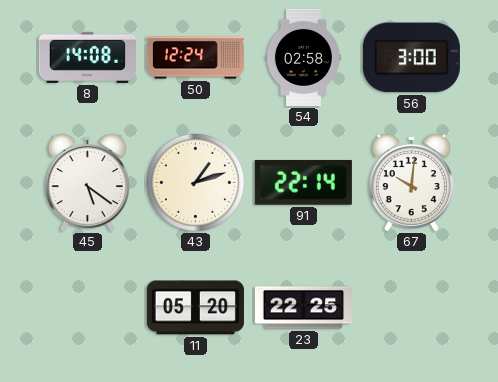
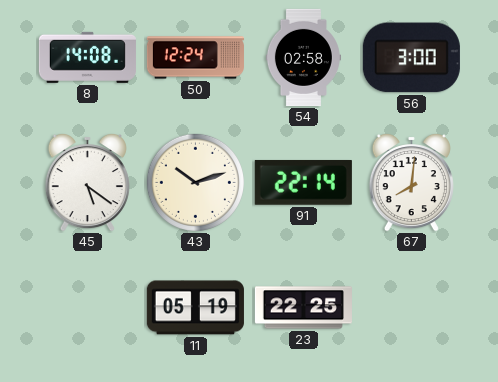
43: 1:12 -> 10:12
67: 10:01 -> 8:01
11: 05:20 -> 05:19
